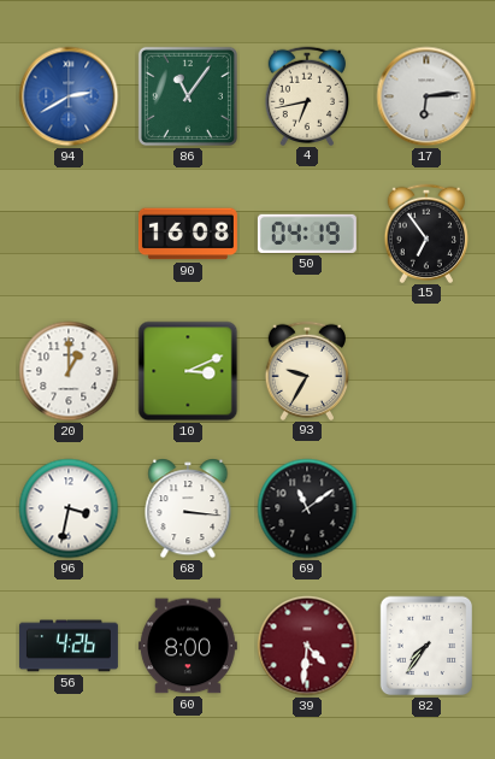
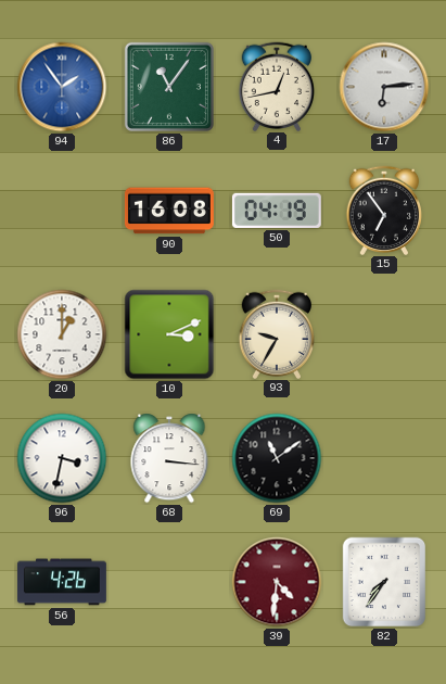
94: 2:40 -> 1:54
4: 6:43 -> 12:43
60: 8:00 -> none
